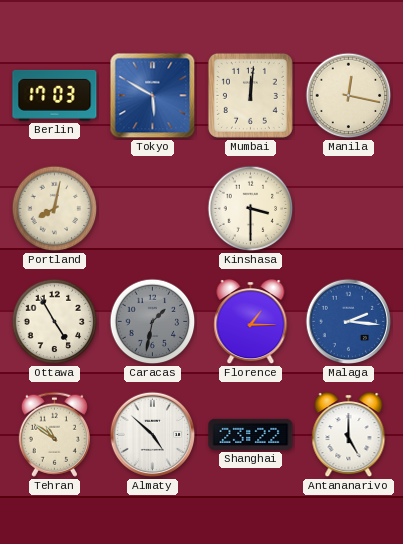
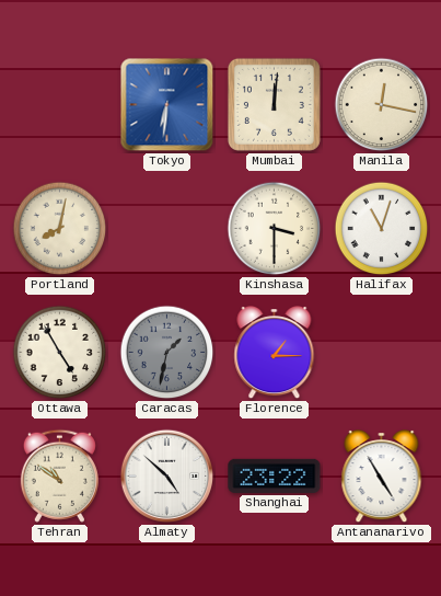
Berlin: 17:03 -> none
Tokyo: 5:50 -> 6:31
Halifax: none -> 11:03
Malaga: 2:16 -> none
Antananarivo: 5:00 -> 4:55
